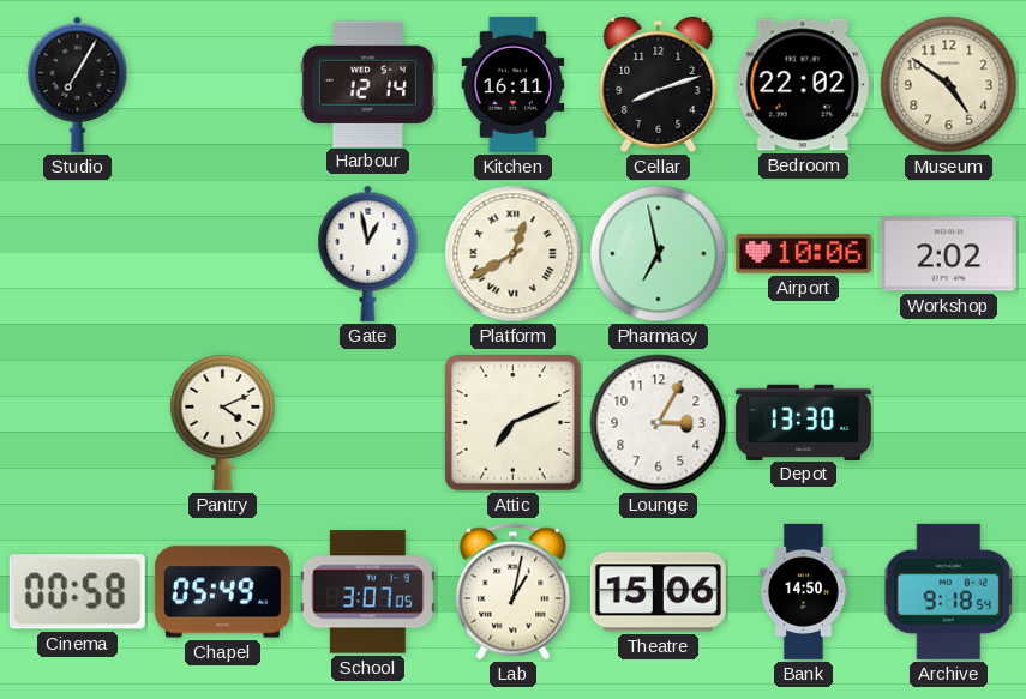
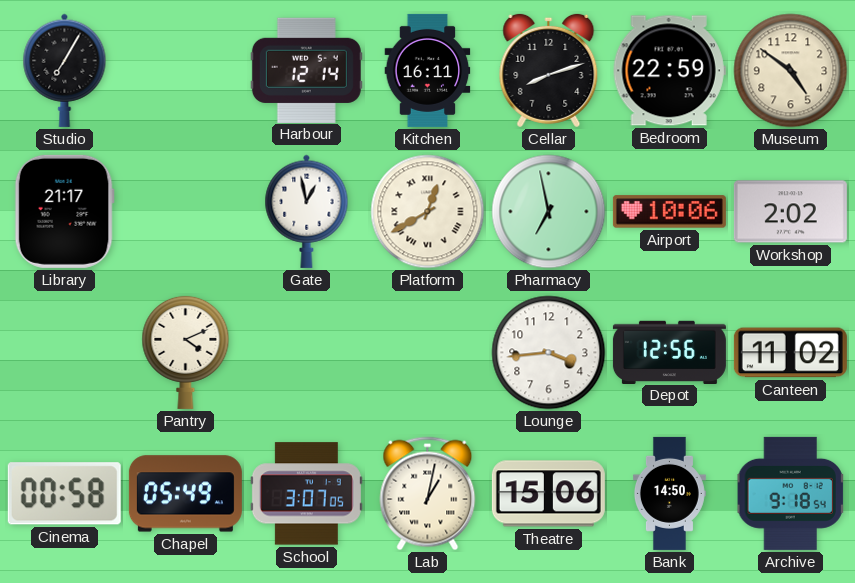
Bedroom: 22:02 -> 22:59
Library: none -> 21:17
Attic: 7:11 -> none
Lounge: 3:05 -> 3:44
Depot: 13:30 -> 12:56
Canteen: none -> 11:02
